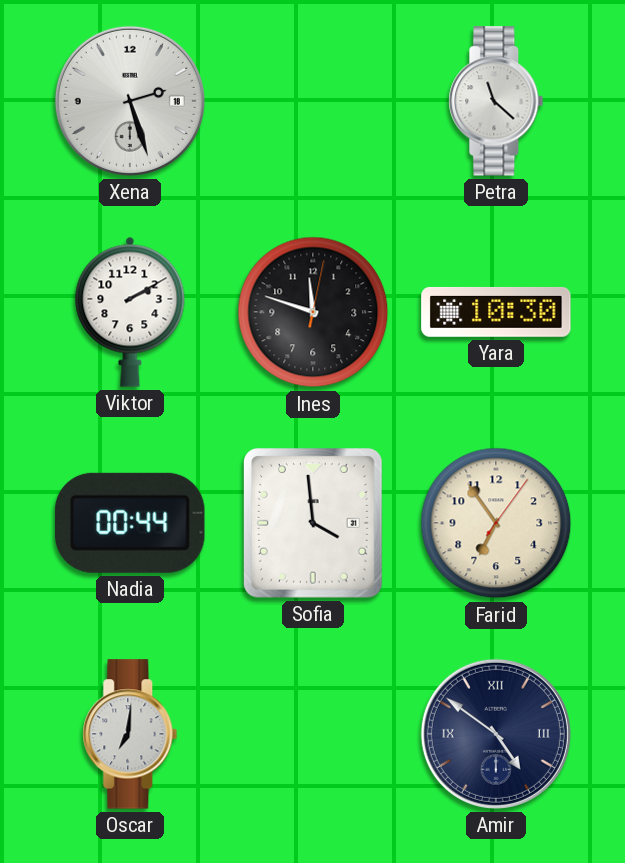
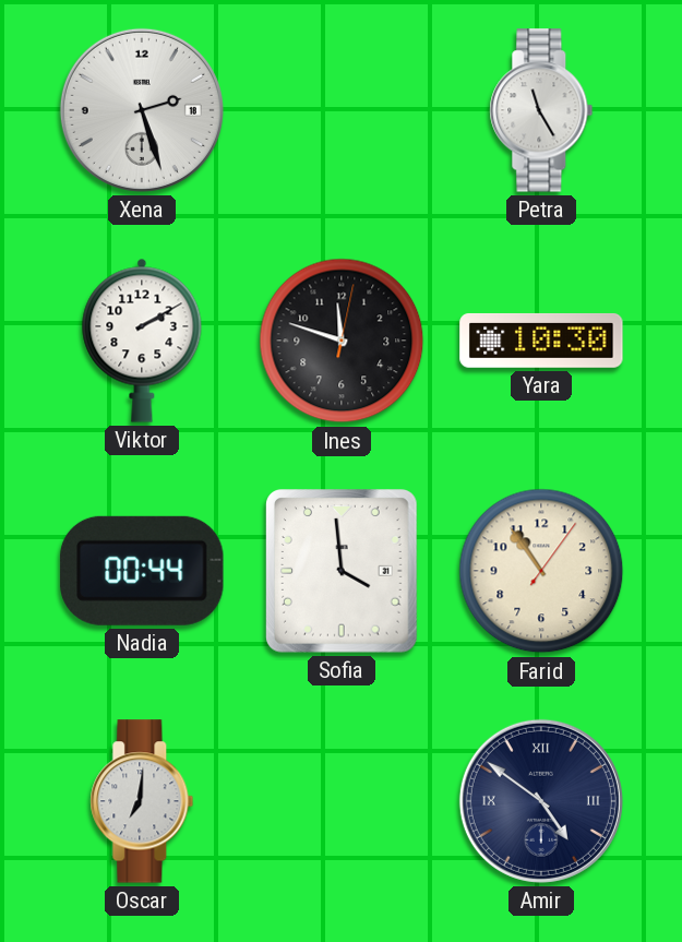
Petra: 11:22 -> 11:25
Farid: 6:54 -> 10:54
